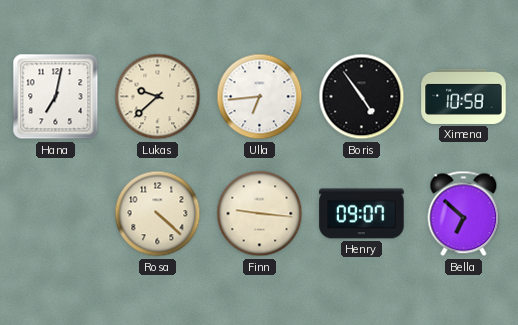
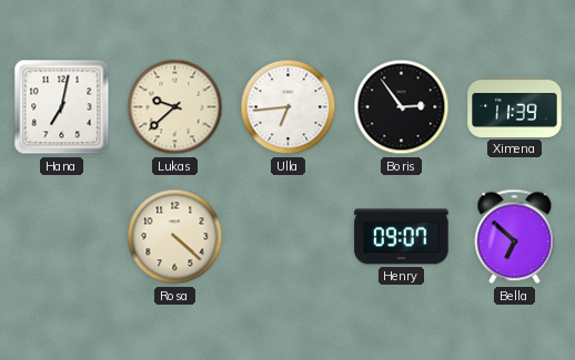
Boris: 4:54 -> 2:54
Ximena: 10:58 -> 11:39
Finn: 9:16 -> none
